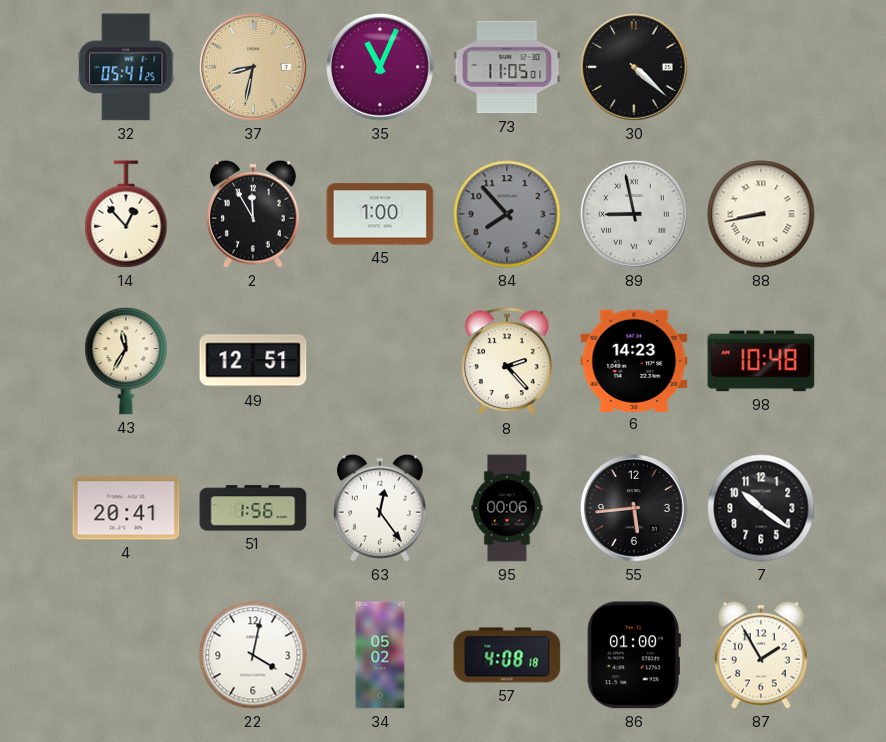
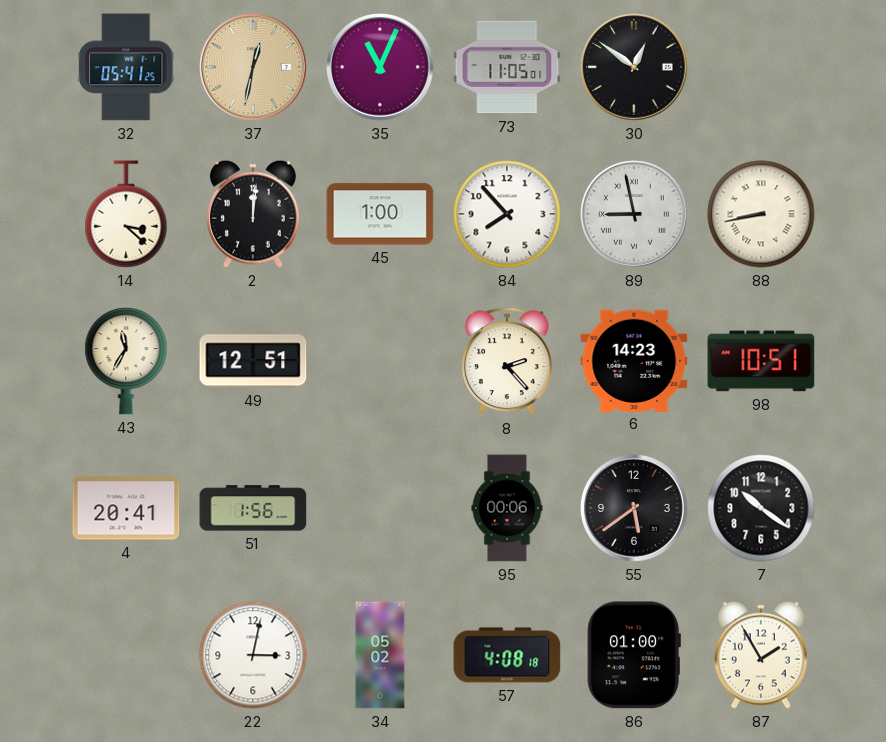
37: 8:32 -> 12:32
30: 4:22 -> 12:51
14: 12:53 -> 3:22
2: 11:55 -> 12:01
84 dial: grey -> white
98: 10:48 -> 10:51
63: 12:24 -> none
55: 5:44 -> 5:39
22: 4:02 -> 3:02
